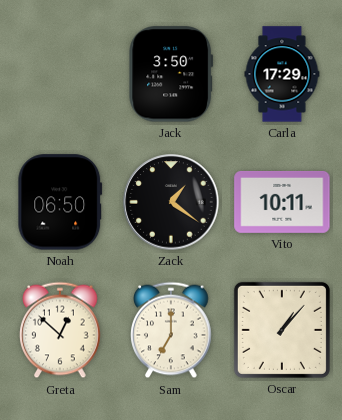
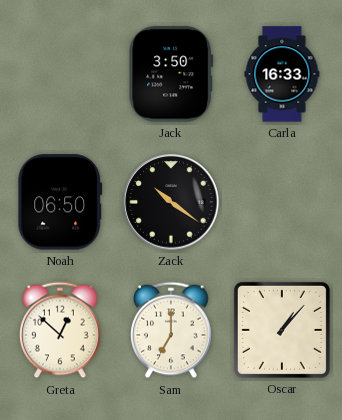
Carla: 17:29 -> 16:33
Zack: 1:21 -> 10:21
Vito: 10:11 -> none
